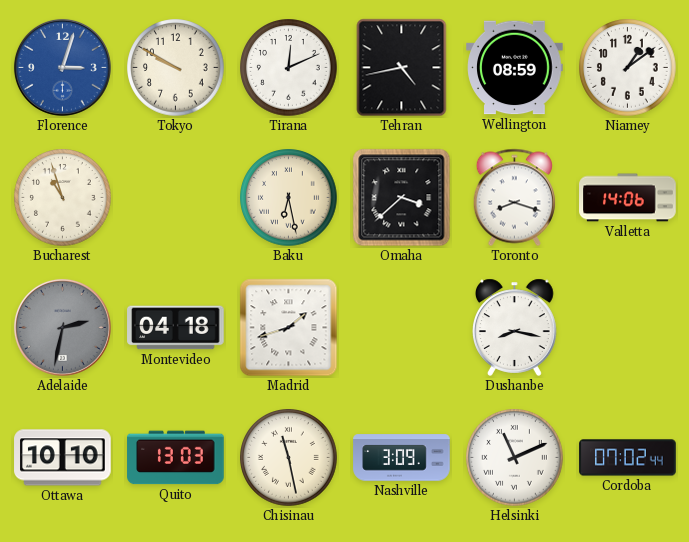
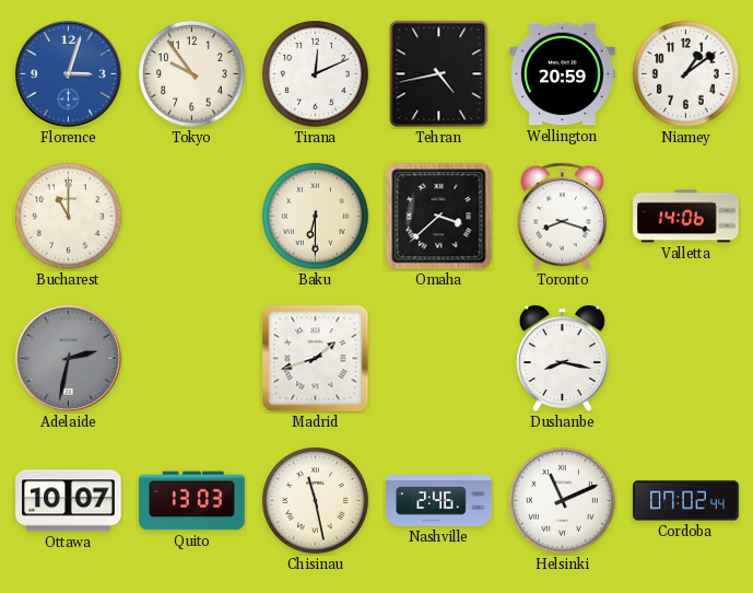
Tokyo: 9:50 -> 9:54
Wellington: 08:59 -> 20:59
Bucharest: 10:57 -> 11:00
Baku: 6:28 -> 6:30
Montevideo: 04:18 -> none
Ottawa: 10:10 -> 10:07
Nashville: 3:09 -> 2:46
